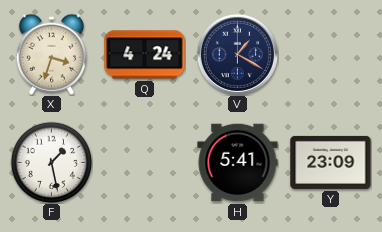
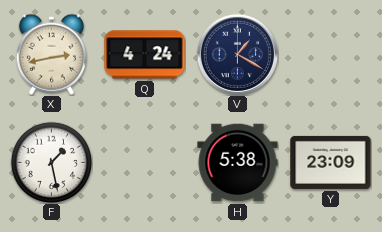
X: 3:33 -> 2:43
H: 5:41 -> 5:38
